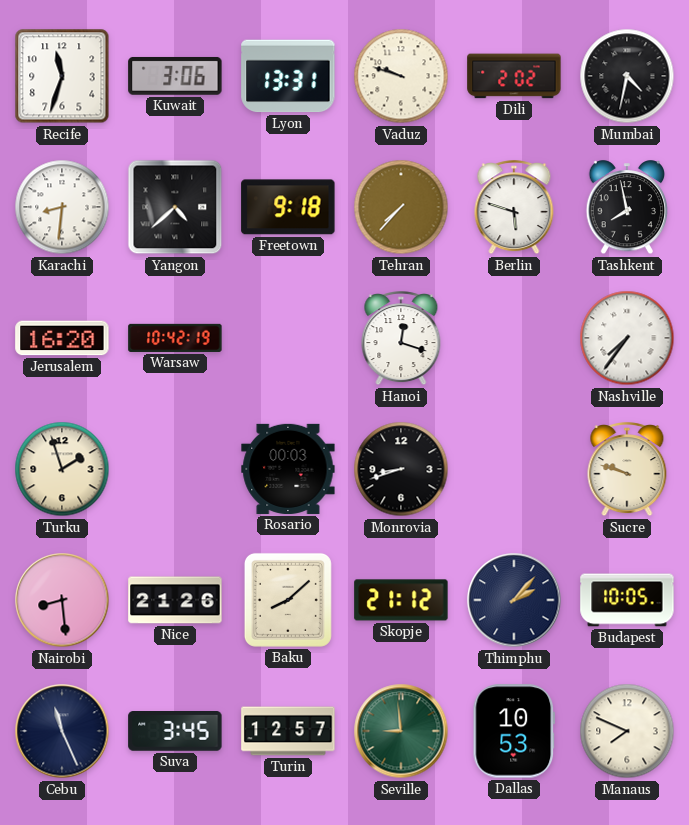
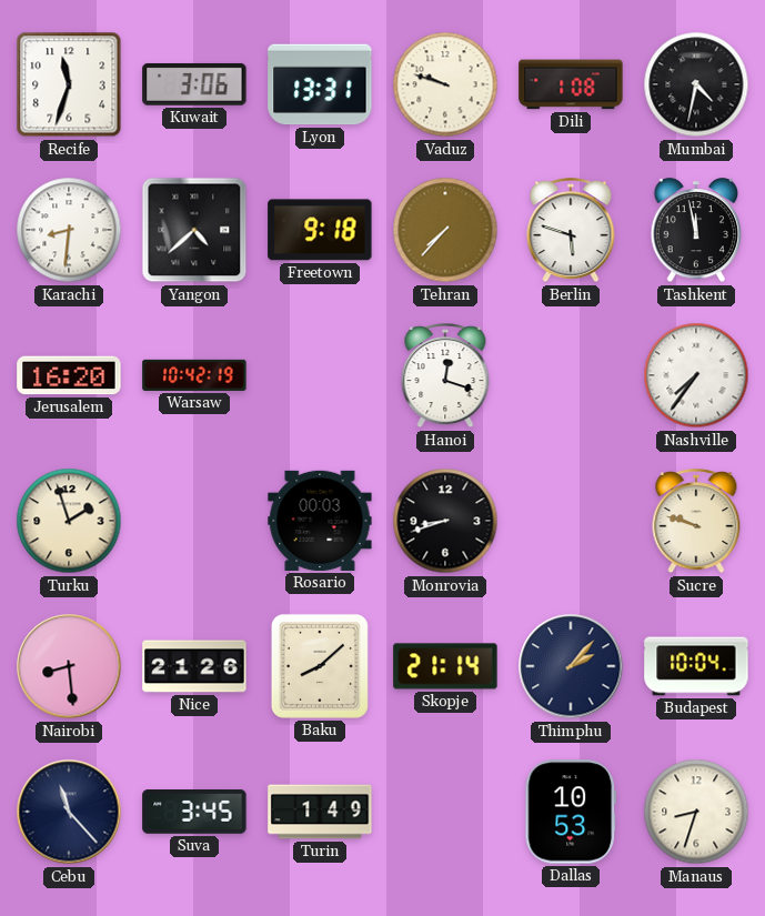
Dili: 2:02 -> 1:08
Tashkent: 7:58 -> 11:58
Skopje: 21:12 -> 21:14
Budapest: 10:05 -> 10:04
Cebu: 11:26 -> 11:23
Turin: 12:57 -> 1:49
Seville: 8:59 -> none
Manaus: 7:49 -> 8:33
